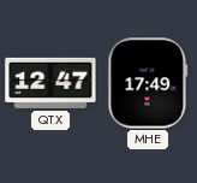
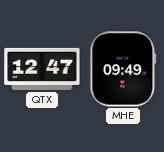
MHE: 17:49 -> 09:49
